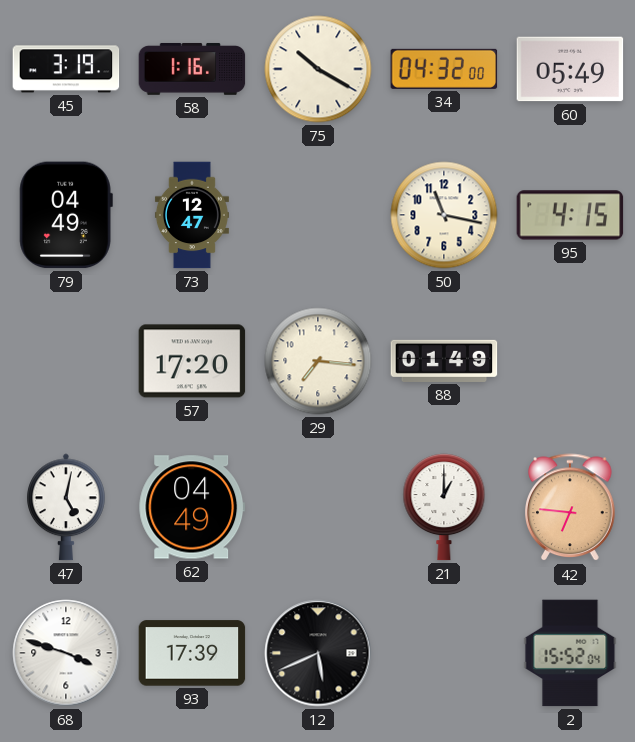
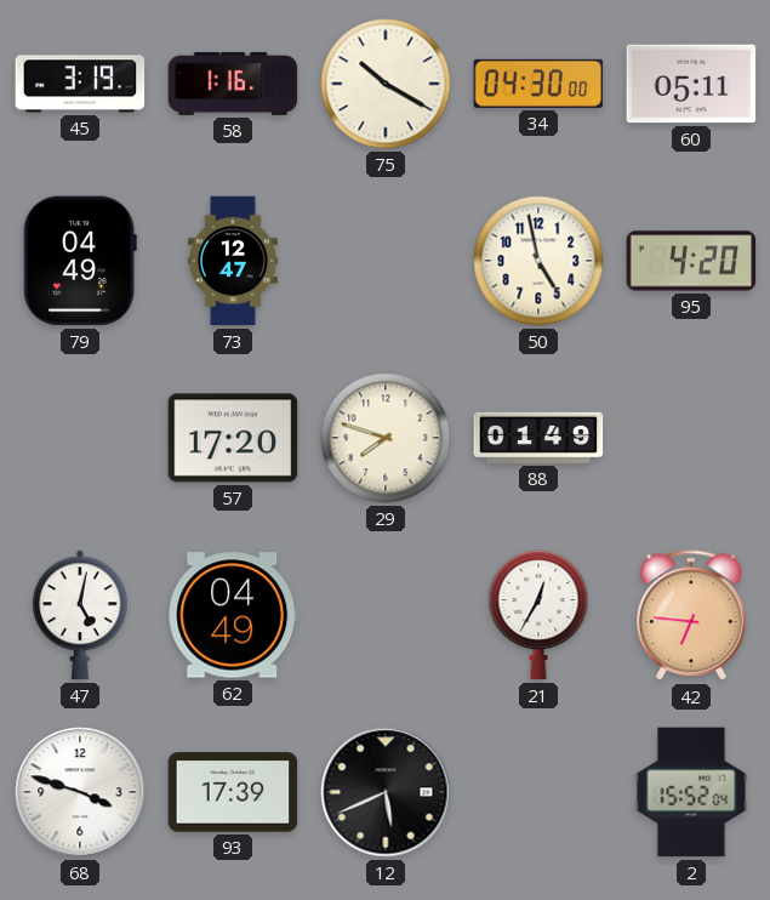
34: 04:32 -> 04:30
60: 05:49 -> 05:11
50: 11:17 -> 4:58
95: 4:15 -> 4:20
29: 7:16 -> 7:48
21: 1:00 -> 12:35
